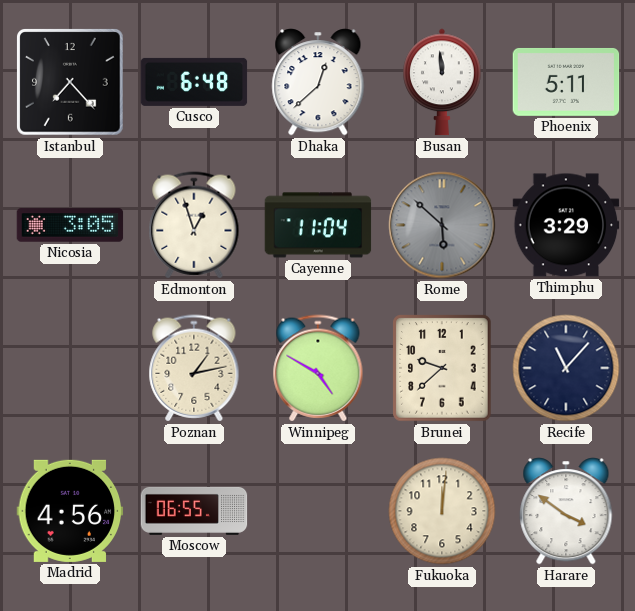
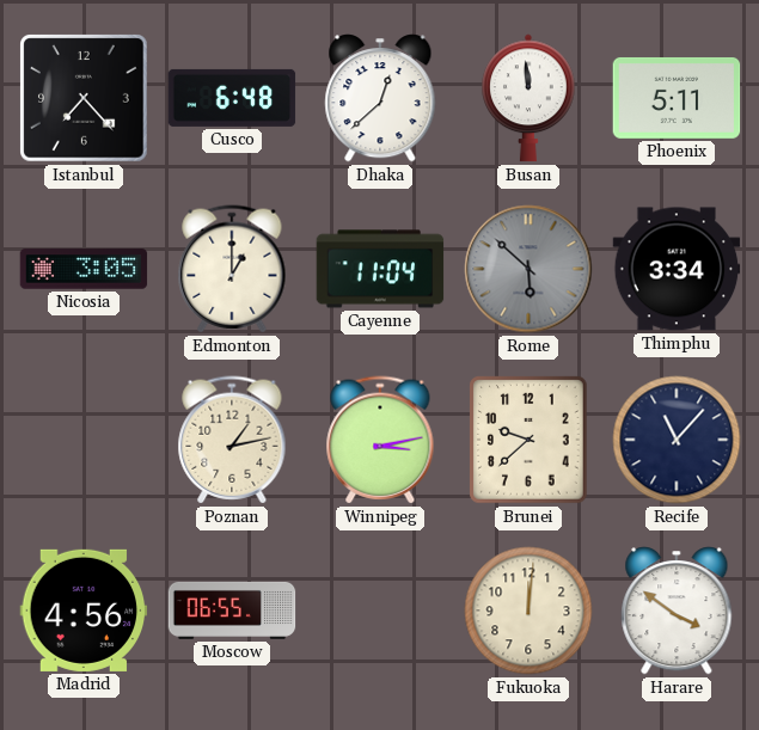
Edmonton: 12:57 -> 1:00
Thimphu: 3:29 -> 3:34
Winnipeg: 4:50 -> 3:13
